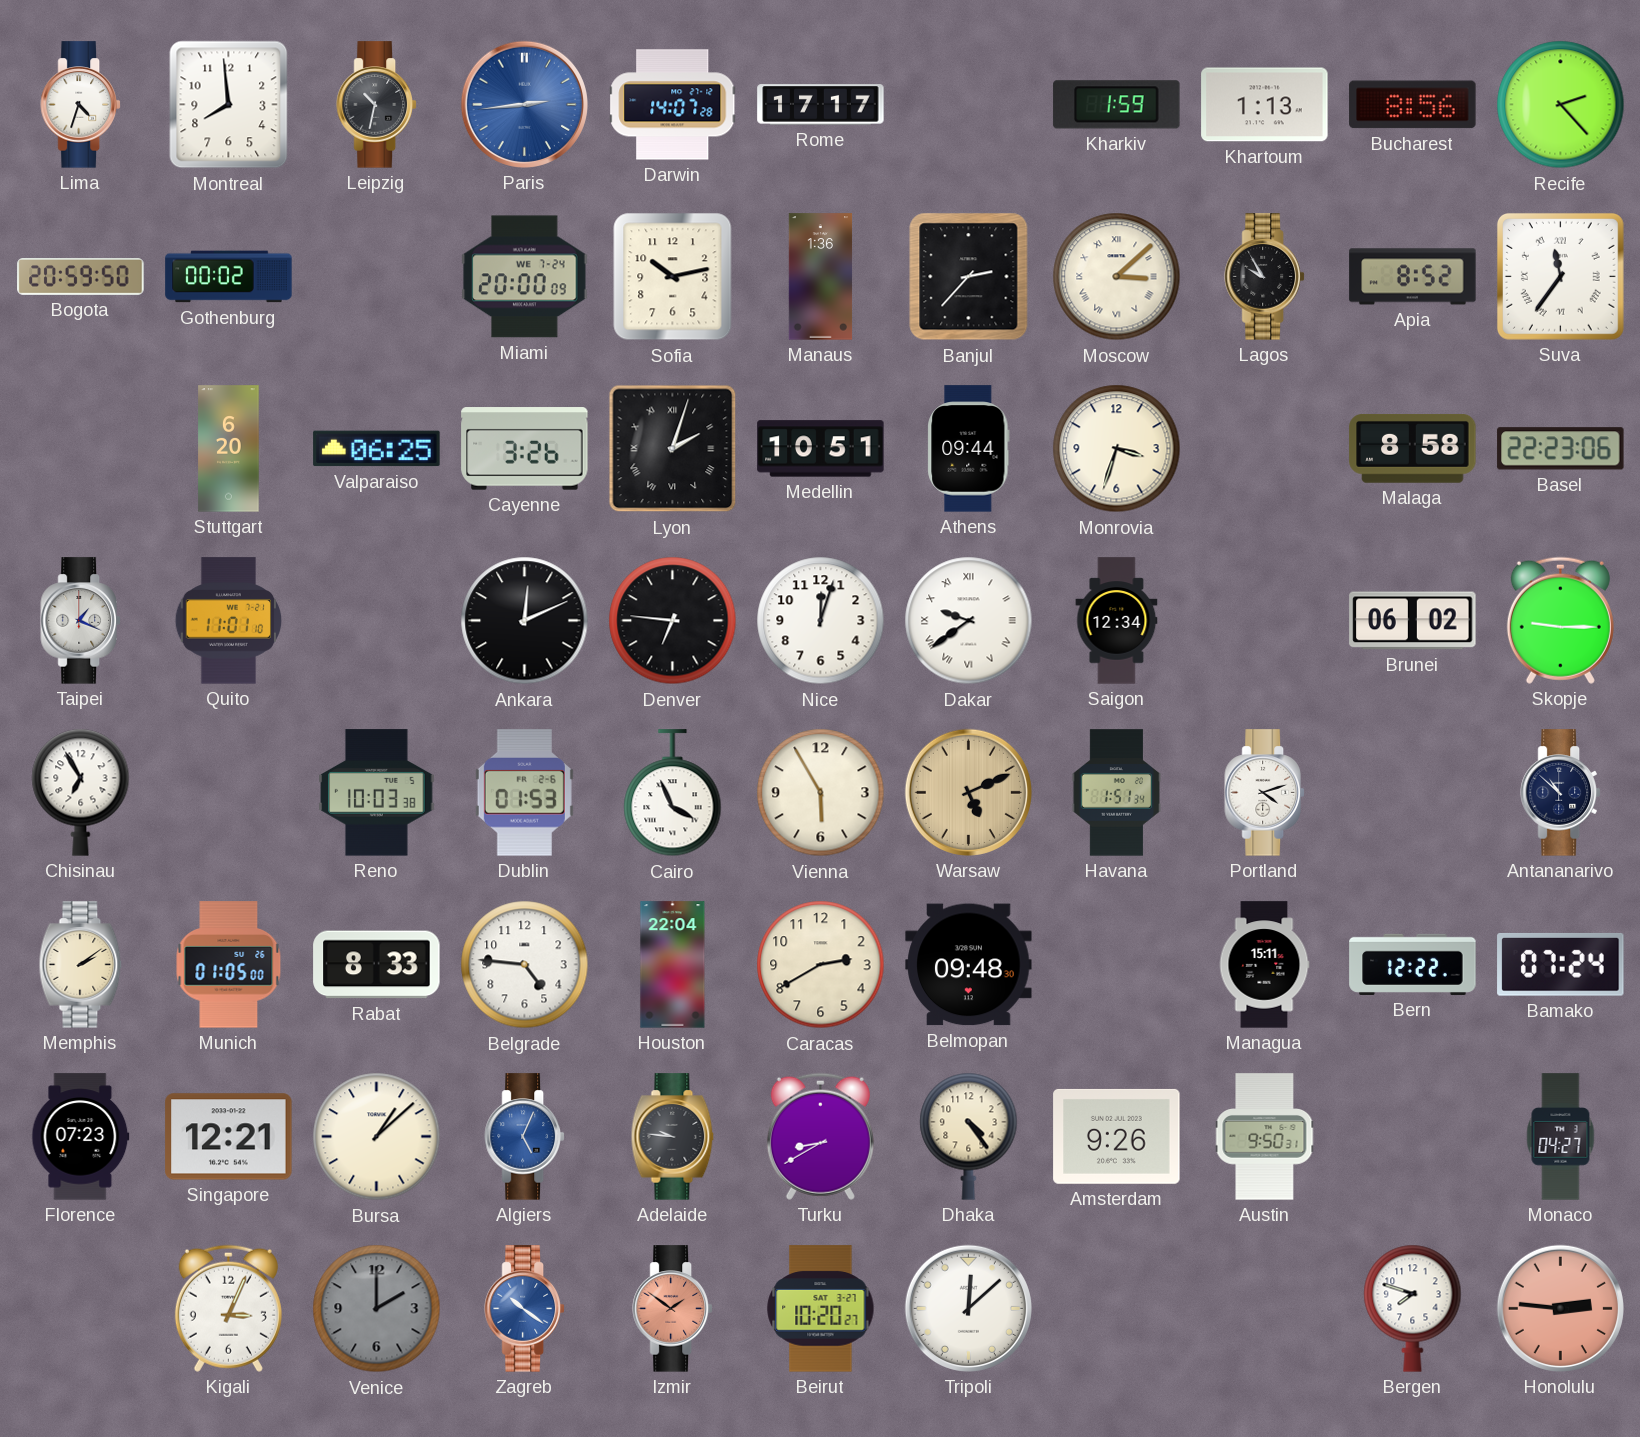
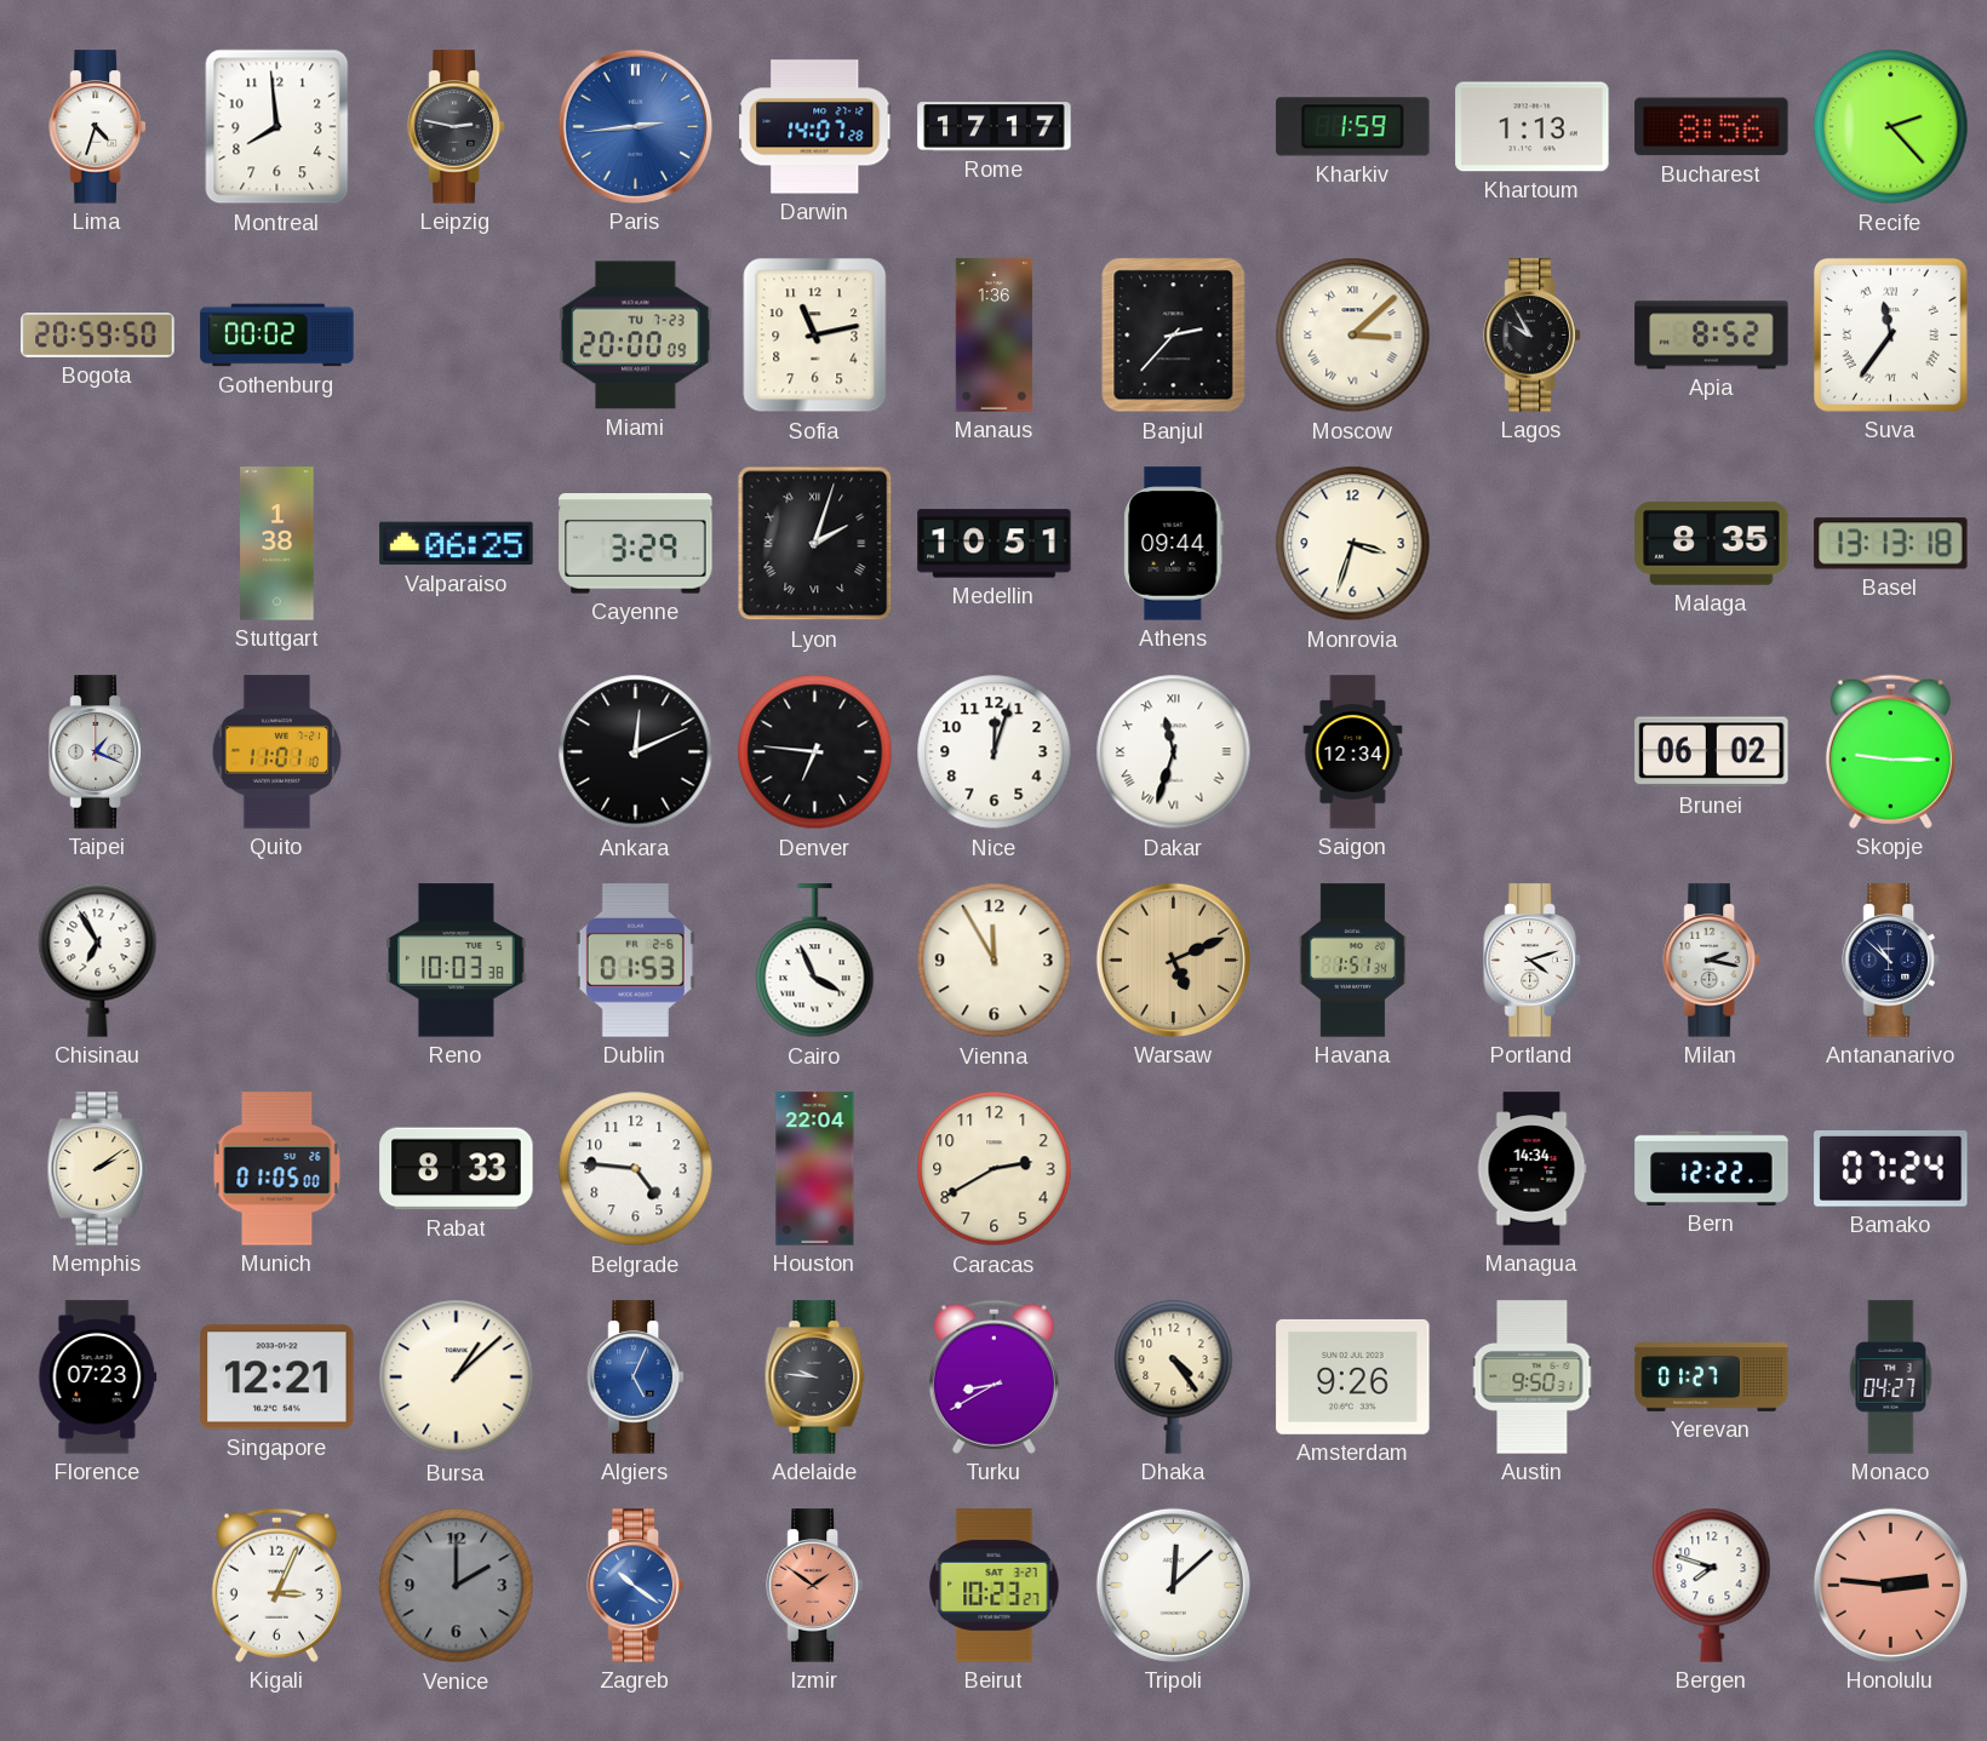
Leipzig: 10:32 -> 2:47
Miami date: WE 7-24 -> TU 7-23
Sofia: 10:13 -> 11:13
Stuttgart: 6:20 -> 1:38
Cayenne: 3:26 -> 3:29
Malaga: 8:58 -> 8:35
Basel: 22:23 -> 13:13
Dakar: 9:39 -> 11:33
Vienna: 5:55 -> 11:55
Milan: none -> 2:17
Belmopan: 09:48 -> none
Managua: 15:11 -> 14:34
Yerevan: none -> 01:27
Beirut: 10:20 -> 10:23
